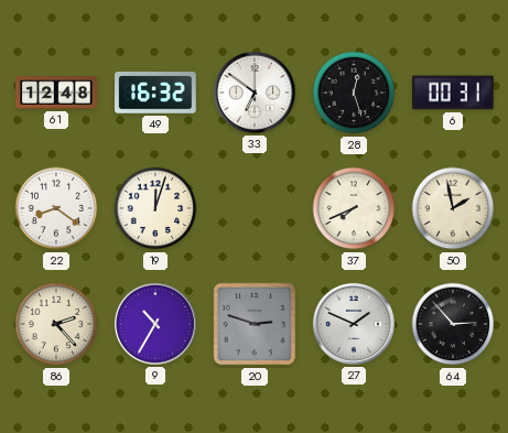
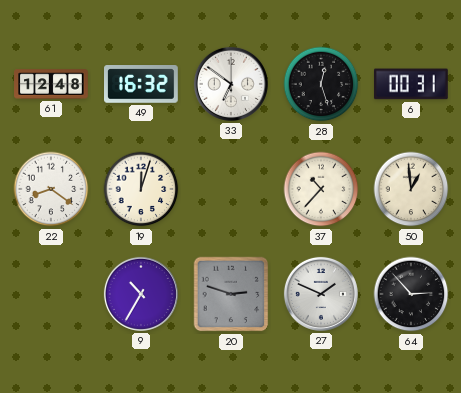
37: 7:41 -> 10:37
50: 1:58 -> 12:59
86: 2:23 -> none
